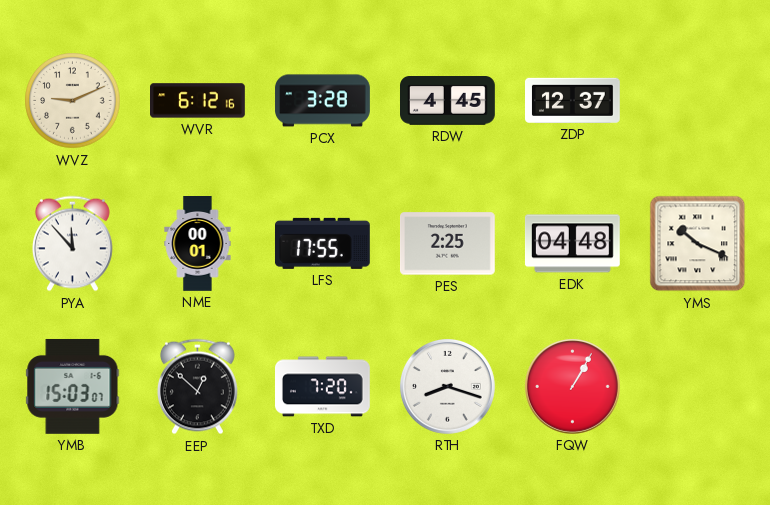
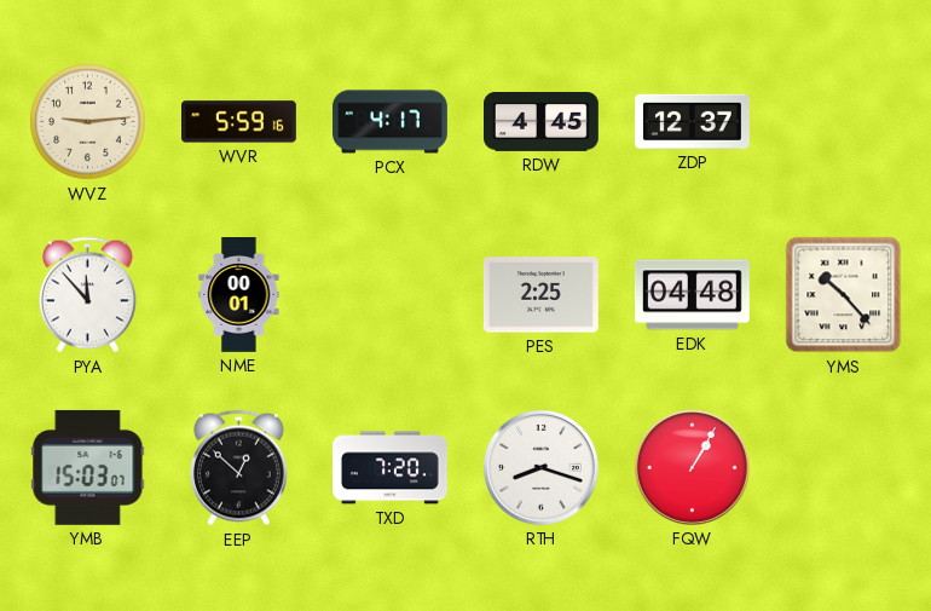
WVZ: 9:11 -> 9:14
WVR: 6:12 -> 5:59
PCX: 3:28 -> 4:17
LFS: 17:55 -> none
YMS: 10:19 -> 10:23
